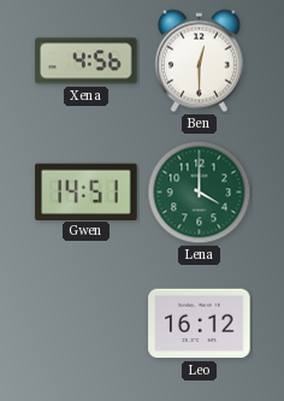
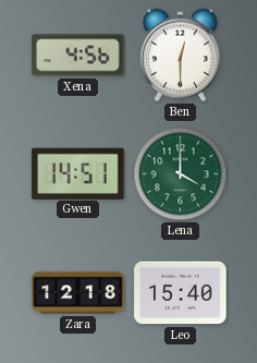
Zara: none -> 12:18
Leo: 16:12 -> 15:40
